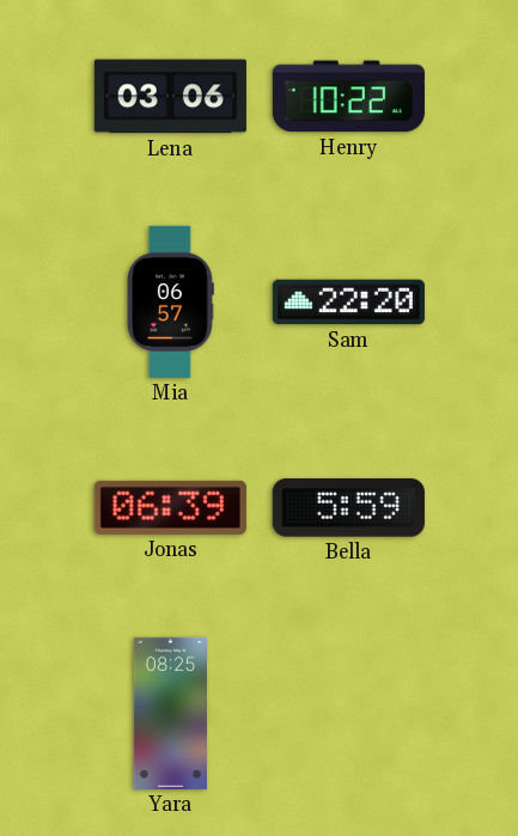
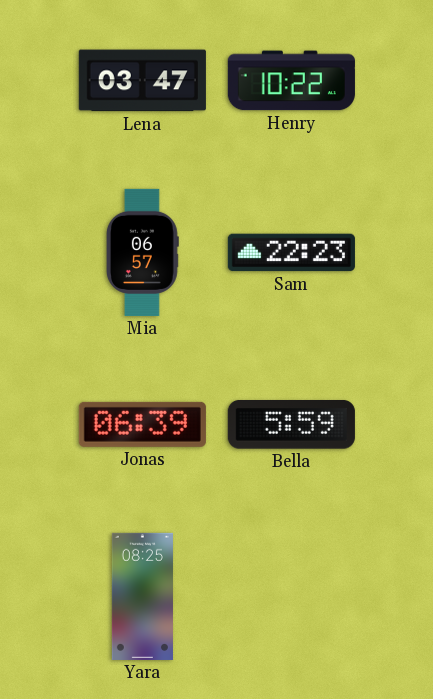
Lena: 03:06 -> 03:47
Sam: 22:20 -> 22:23
